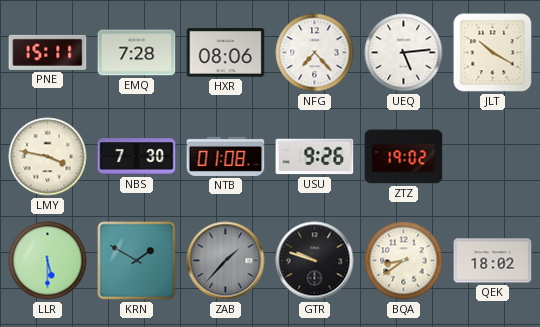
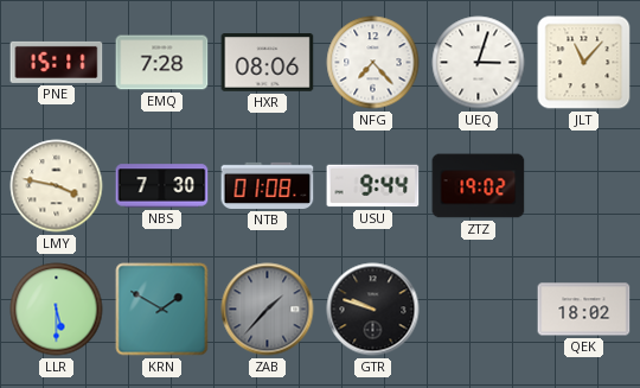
UEQ: 5:14 -> 3:03
JLT: 10:20 -> 11:07
USU: 9:26 -> 9:44
BQA: 8:39 -> none
